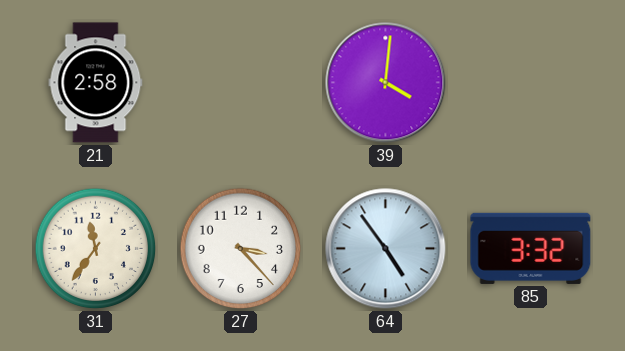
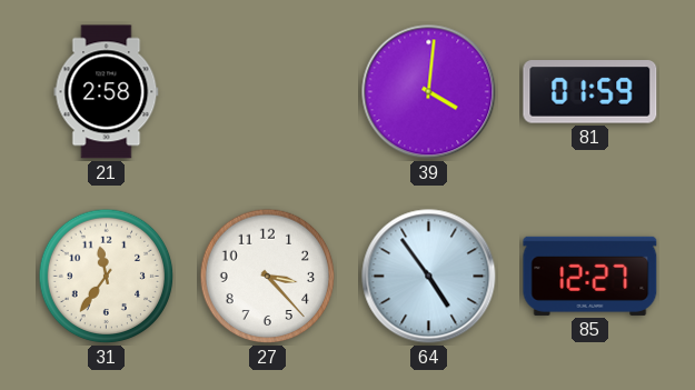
81: none -> 01:59
85: 3:32 -> 12:27
